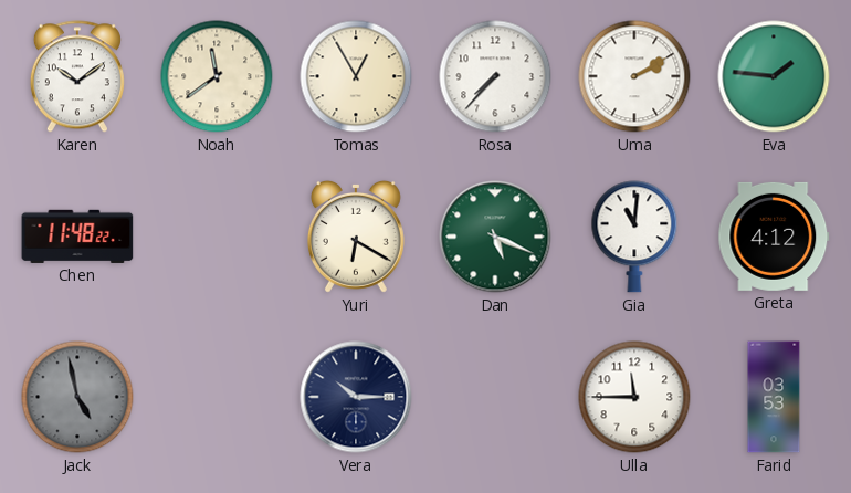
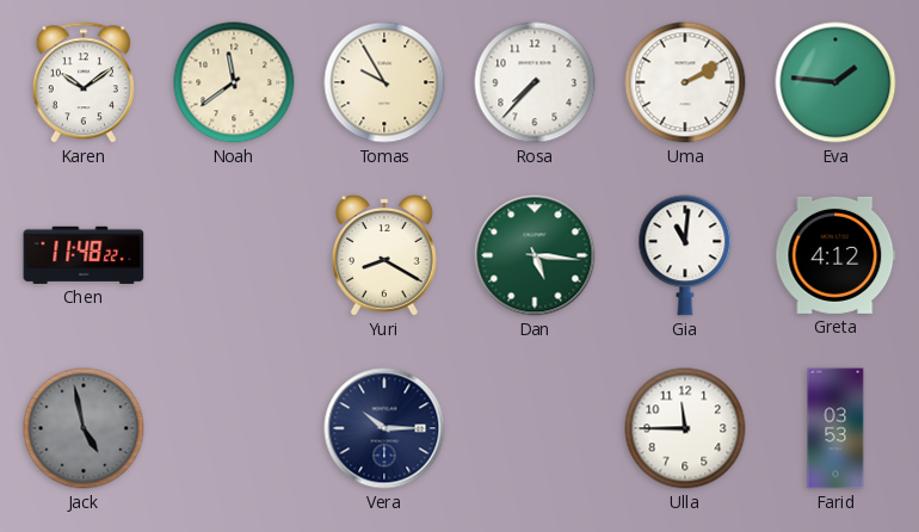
Tomas: 12:55 -> 9:55
Yuri: 6:20 -> 8:20
Dan: 5:19 -> 5:16
